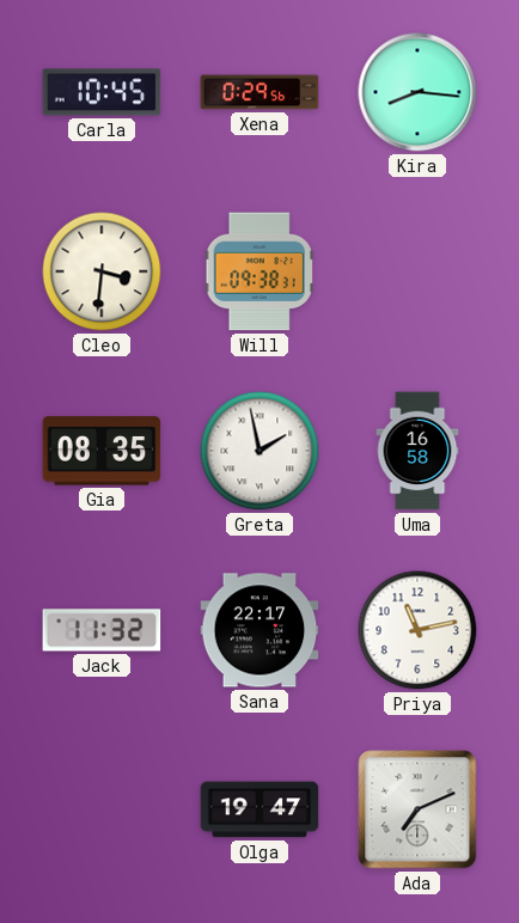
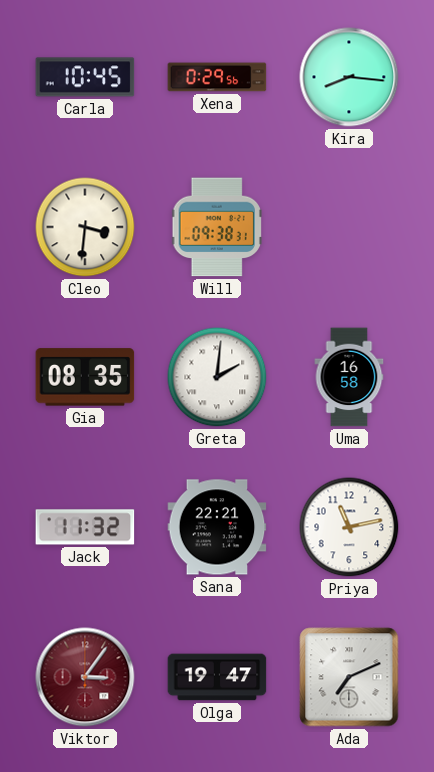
Greta: 1:58 -> 2:01
Sana: 22:17 -> 22:21
Viktor: none -> 3:06
